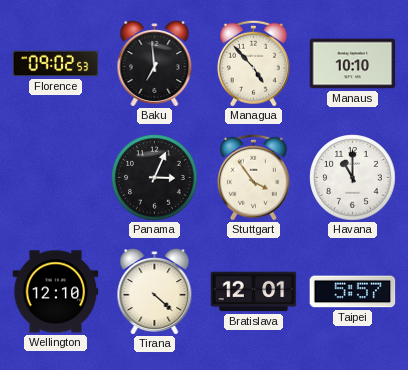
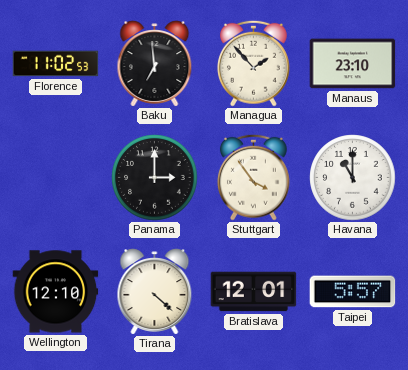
Florence: 09:02 -> 11:02
Managua: 4:53 -> 1:53
Manaus: 10:10 -> 23:10
Panama: 3:04 -> 3:00
